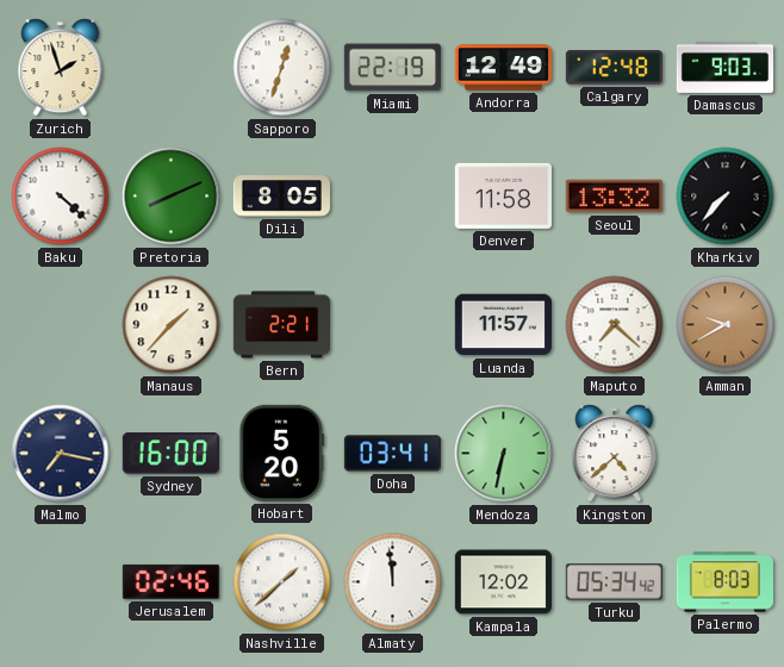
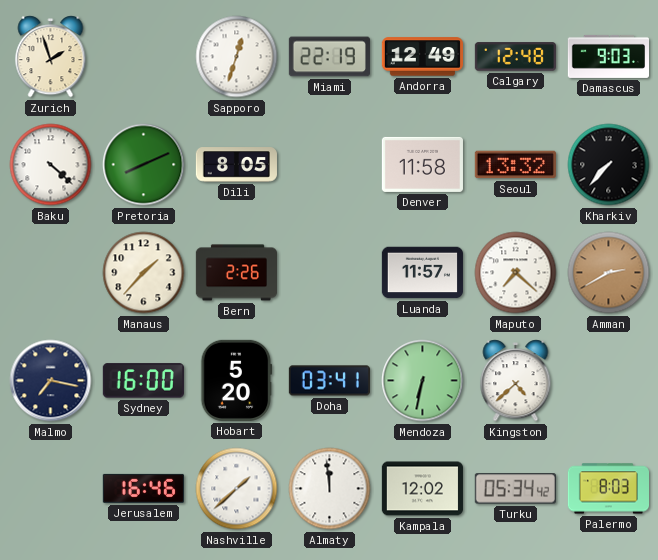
Bern: 2:21 -> 2:26
Amman: 9:40 -> 2:40
Jerusalem: 02:46 -> 16:46
